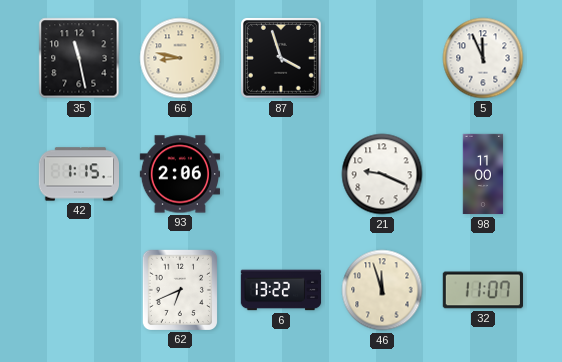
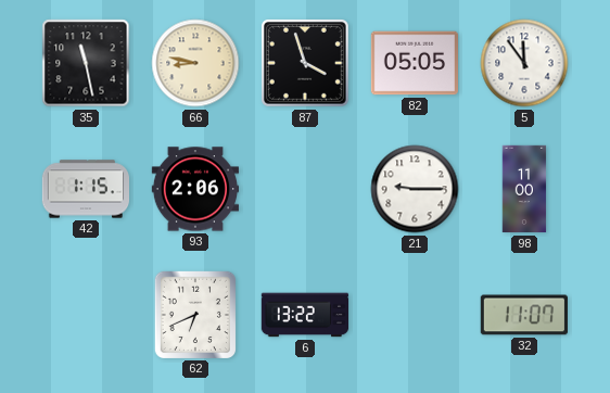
82: none -> 05:05
5: 11:56 -> 11:54
21: 9:19 -> 9:15
46: 11:57 -> none
